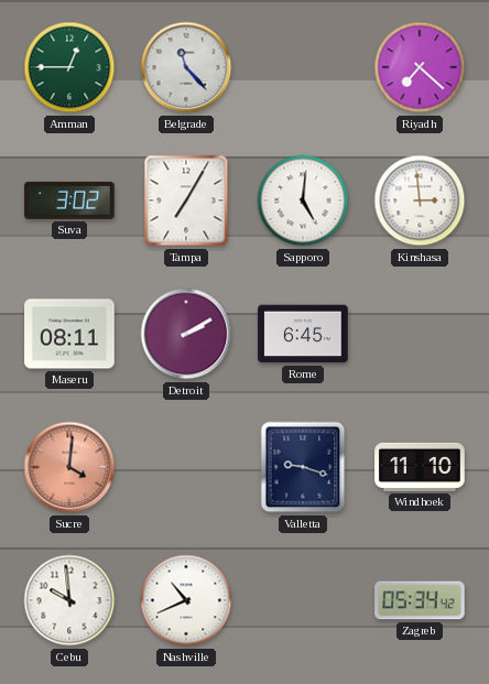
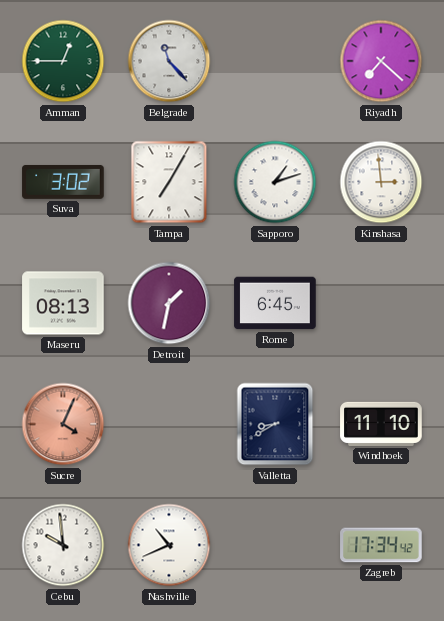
Sapporo: 5:01 -> 1:12
Maseru: 08:11 -> 08:13
Detroit: 2:10 -> 1:32
Sucre: 4:01 -> 4:04
Valletta: 9:18 -> 8:40
Zagreb: 05:34 -> 17:34
